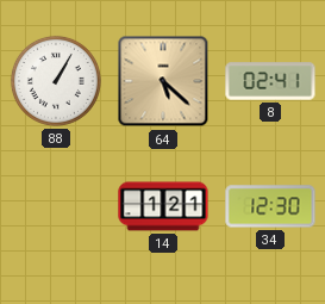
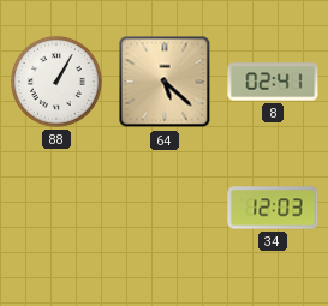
14: 1:21 -> none
34: 12:30 -> 12:03
